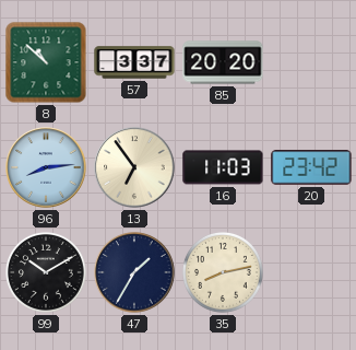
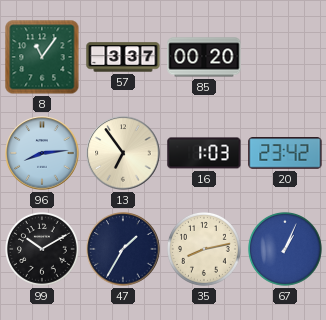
8: 10:52 -> 11:06
85: 20:20 -> 00:20
16: 11:03 -> 1:03
67: none -> 1:04
